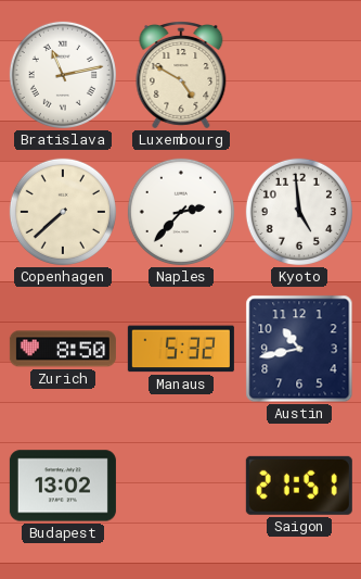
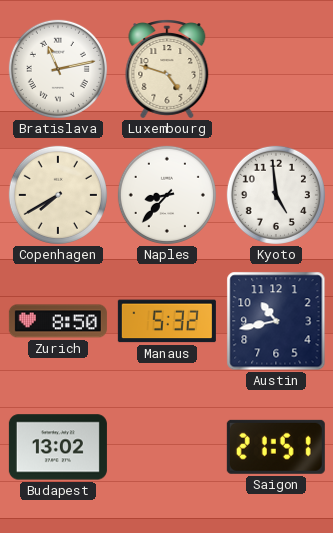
Luxembourg: 4:50 -> 4:48
Copenhagen: 7:38 -> 7:40
Naples: 2:37 -> 8:37
